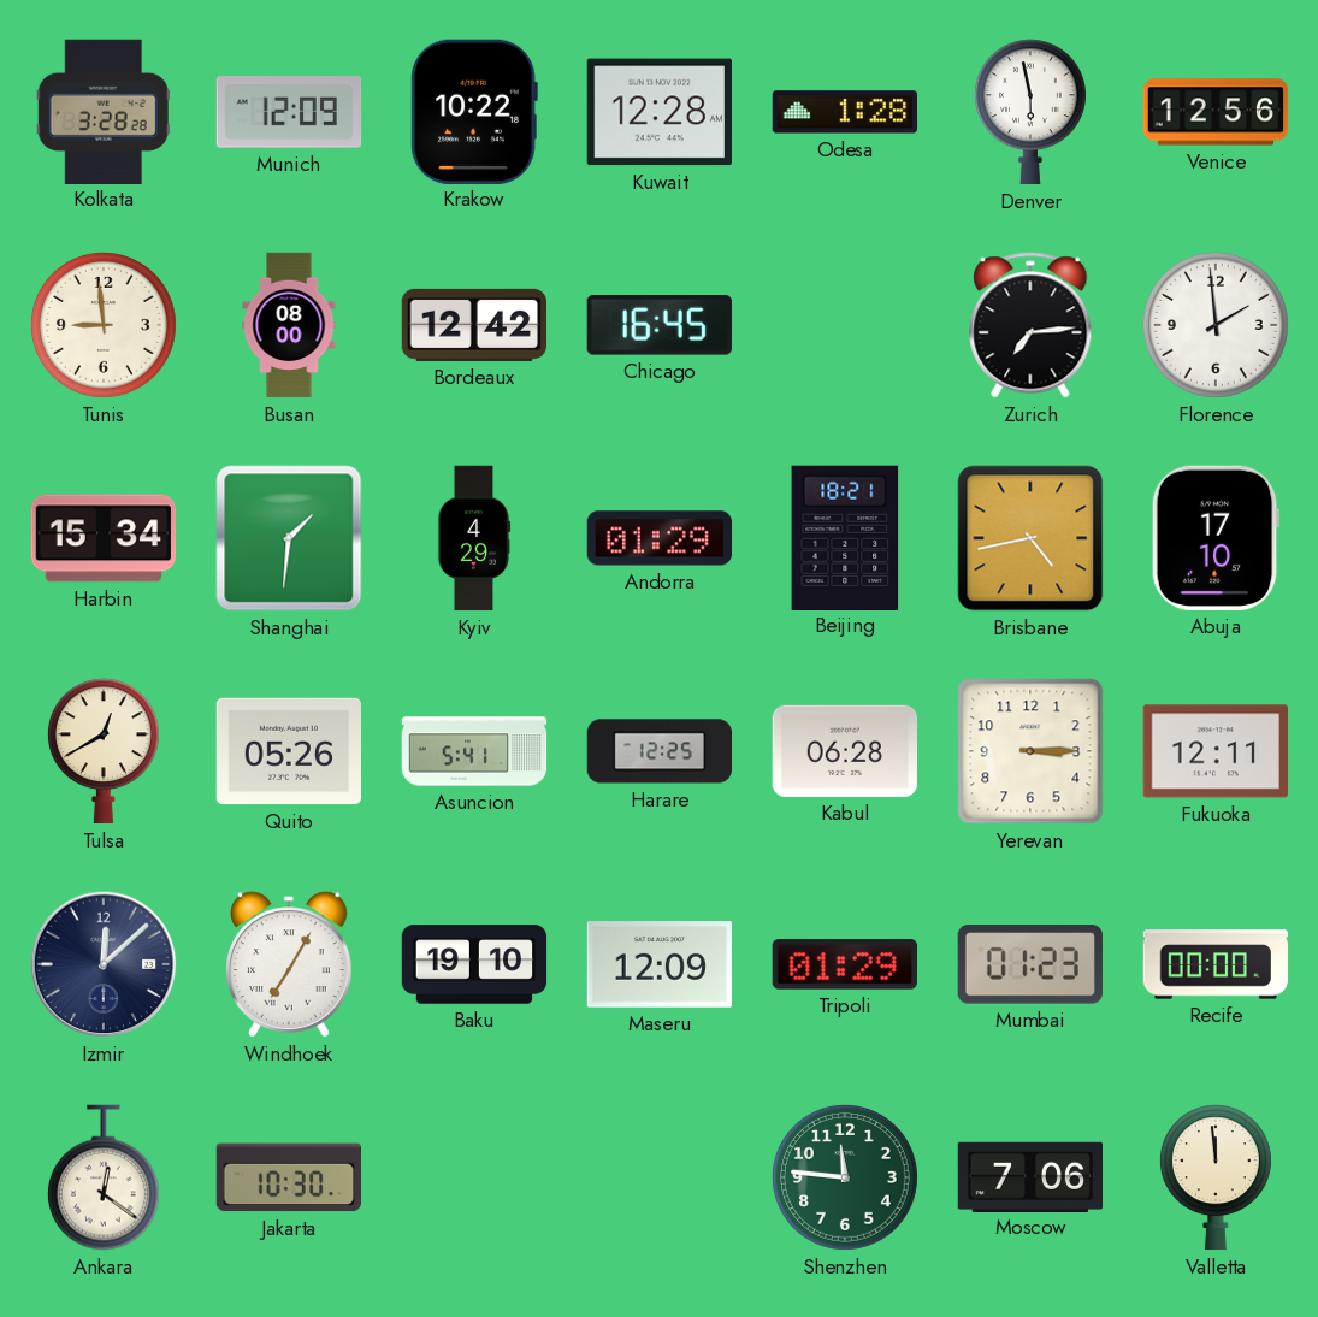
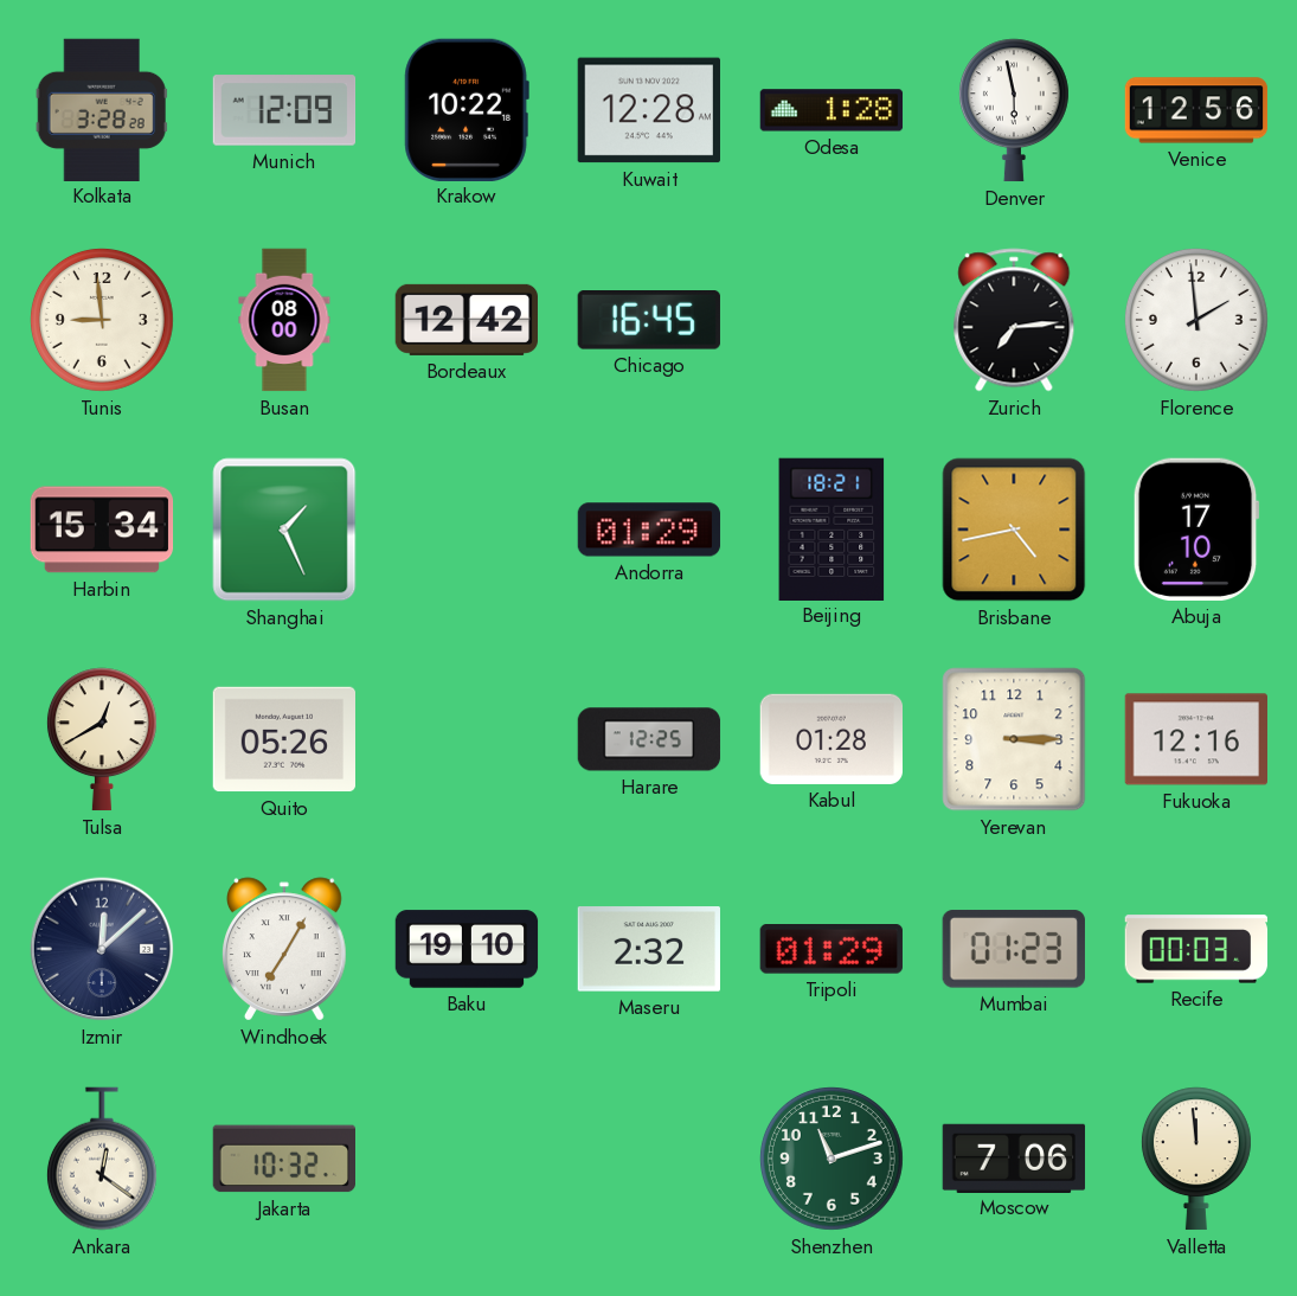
Shanghai: 1:31 -> 1:26
Kyiv: 4:29 -> none
Asuncion: 5:41 -> none
Kabul: 06:28 -> 01:28
Fukuoka: 12:11 -> 12:16
Maseru: 12:09 -> 2:32
Recife: 00:00 -> 00:03
Jakarta: 10:30 -> 10:32
Shenzhen: 11:46 -> 11:12
